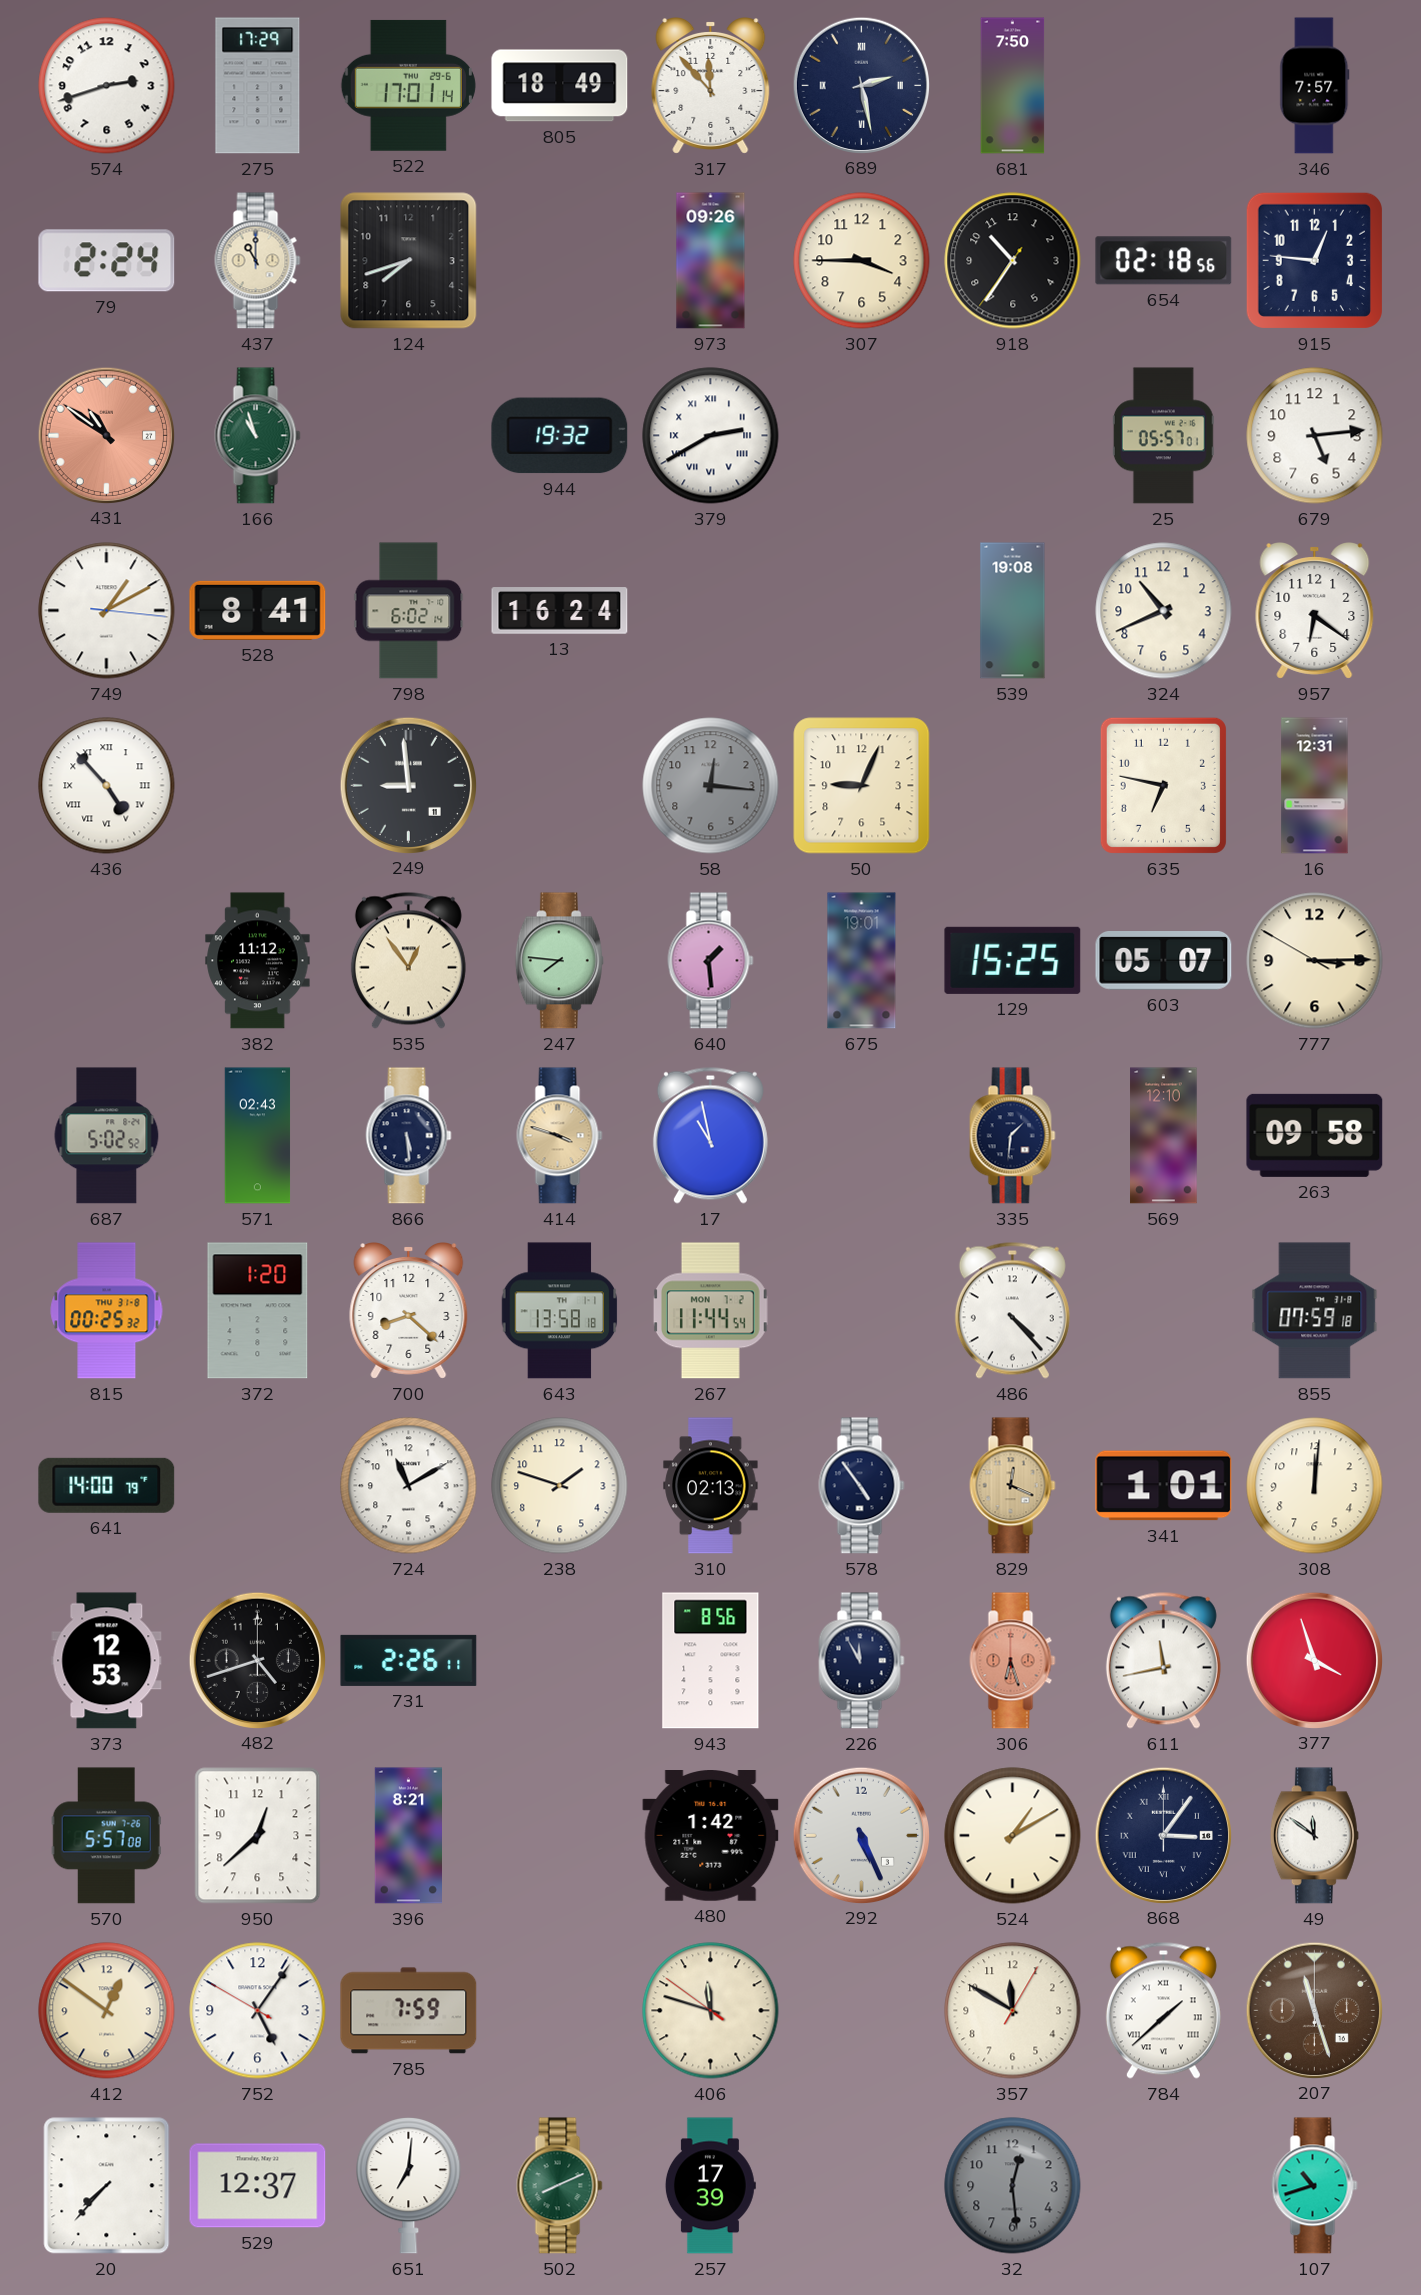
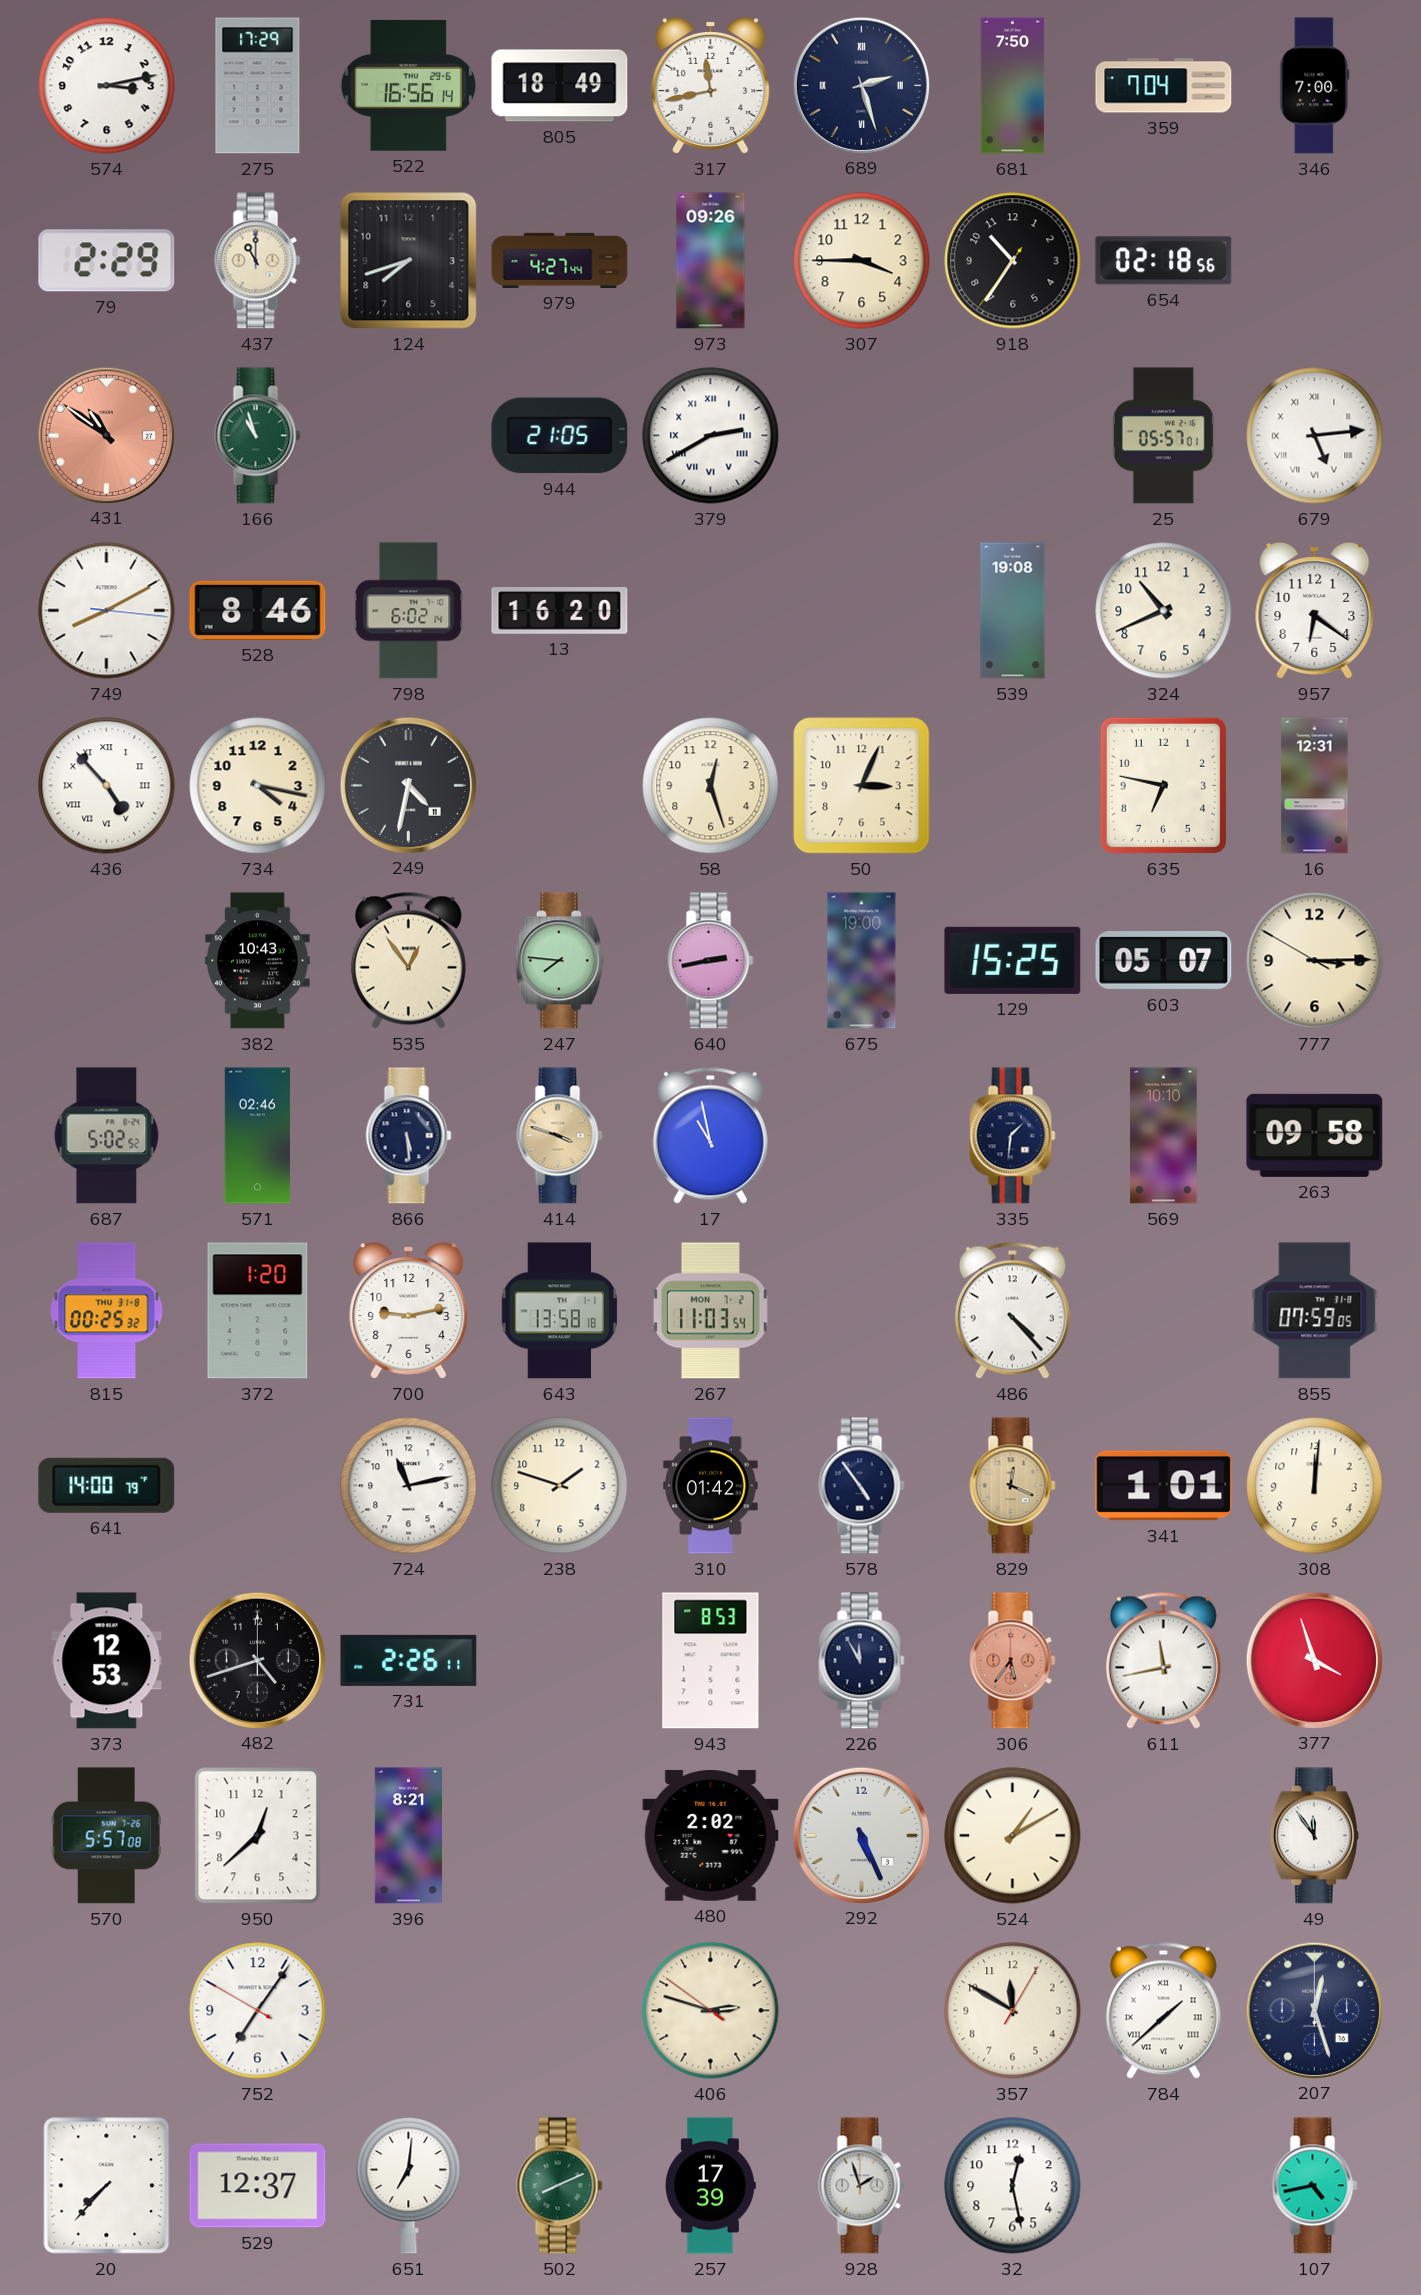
574: 2:42 -> 3:13
522: 17:01 -> 16:56
317: 11:53 -> 11:43
689: 2:28 -> 2:27
359: none -> 7:04
346: 7:57 -> 7:00
79: 2:24 -> 2:29
979: none -> 4:27
915: 12:46 -> none
944: 19:32 -> 21:05
679 numerals: Arabic -> Roman
749: 1:10 -> 8:10
528: 8:41 -> 8:46
13: 16:24 -> 16:20
734: none -> 4:17
249: 8:59 -> 4:32
58: 12:16 -> 12:27
58 dial: grey -> cream
50: 9:04 -> 3:04
382: 11:12 -> 10:43
640: 1:29 -> 2:43
675: 19:01 -> 19:00
571: 02:43 -> 02:46
569: 12:10 -> 10:10
700: 8:22 -> 9:13
267: 11:44 -> 11:03
855: 07:59:18 -> 07:59:05
724: 11:10 -> 11:13
310: 02:13 -> 01:42
943: 8:56 -> 8:53
306: 6:27 -> 5:36
480: 1:42 -> 2:02
868: 3:06 -> none
49: 11:51 -> 11:54
412: 12:51 -> none
752: 5:05 -> 7:05
785: 7:59 -> none
406: 11:47 -> 2:47
207: 11:27 -> 12:27
207 dial: brown -> navy
928: none -> 1:57
32: 12:29 -> 12:28
32 dial: grey -> white
107: 10:42 -> 4:43
